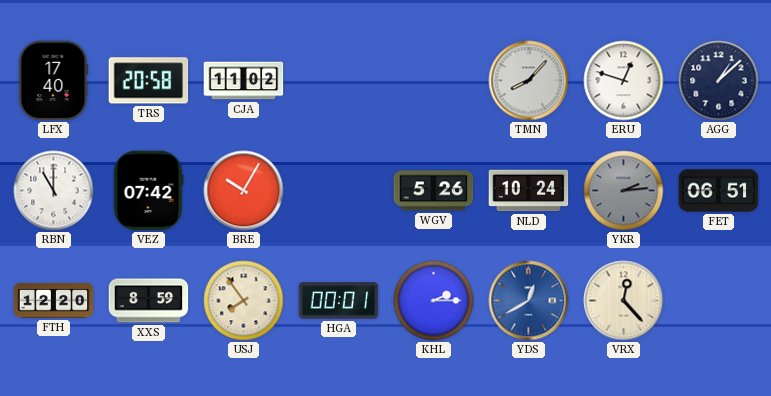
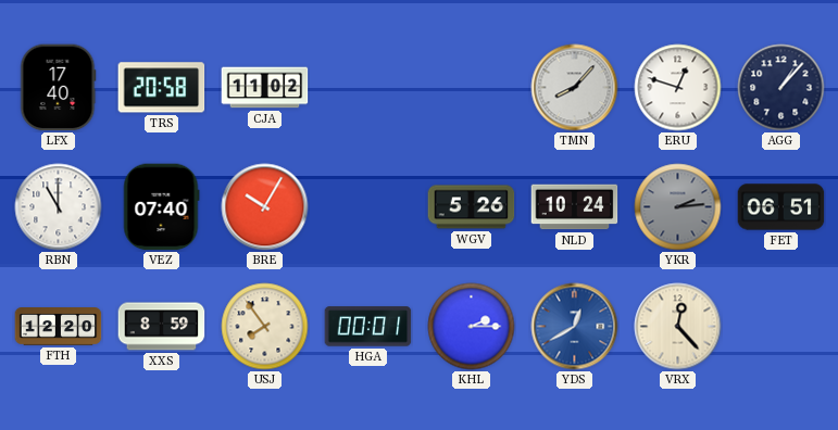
AGG: 1:08 -> 1:07
VEZ: 07:42 -> 07:40
